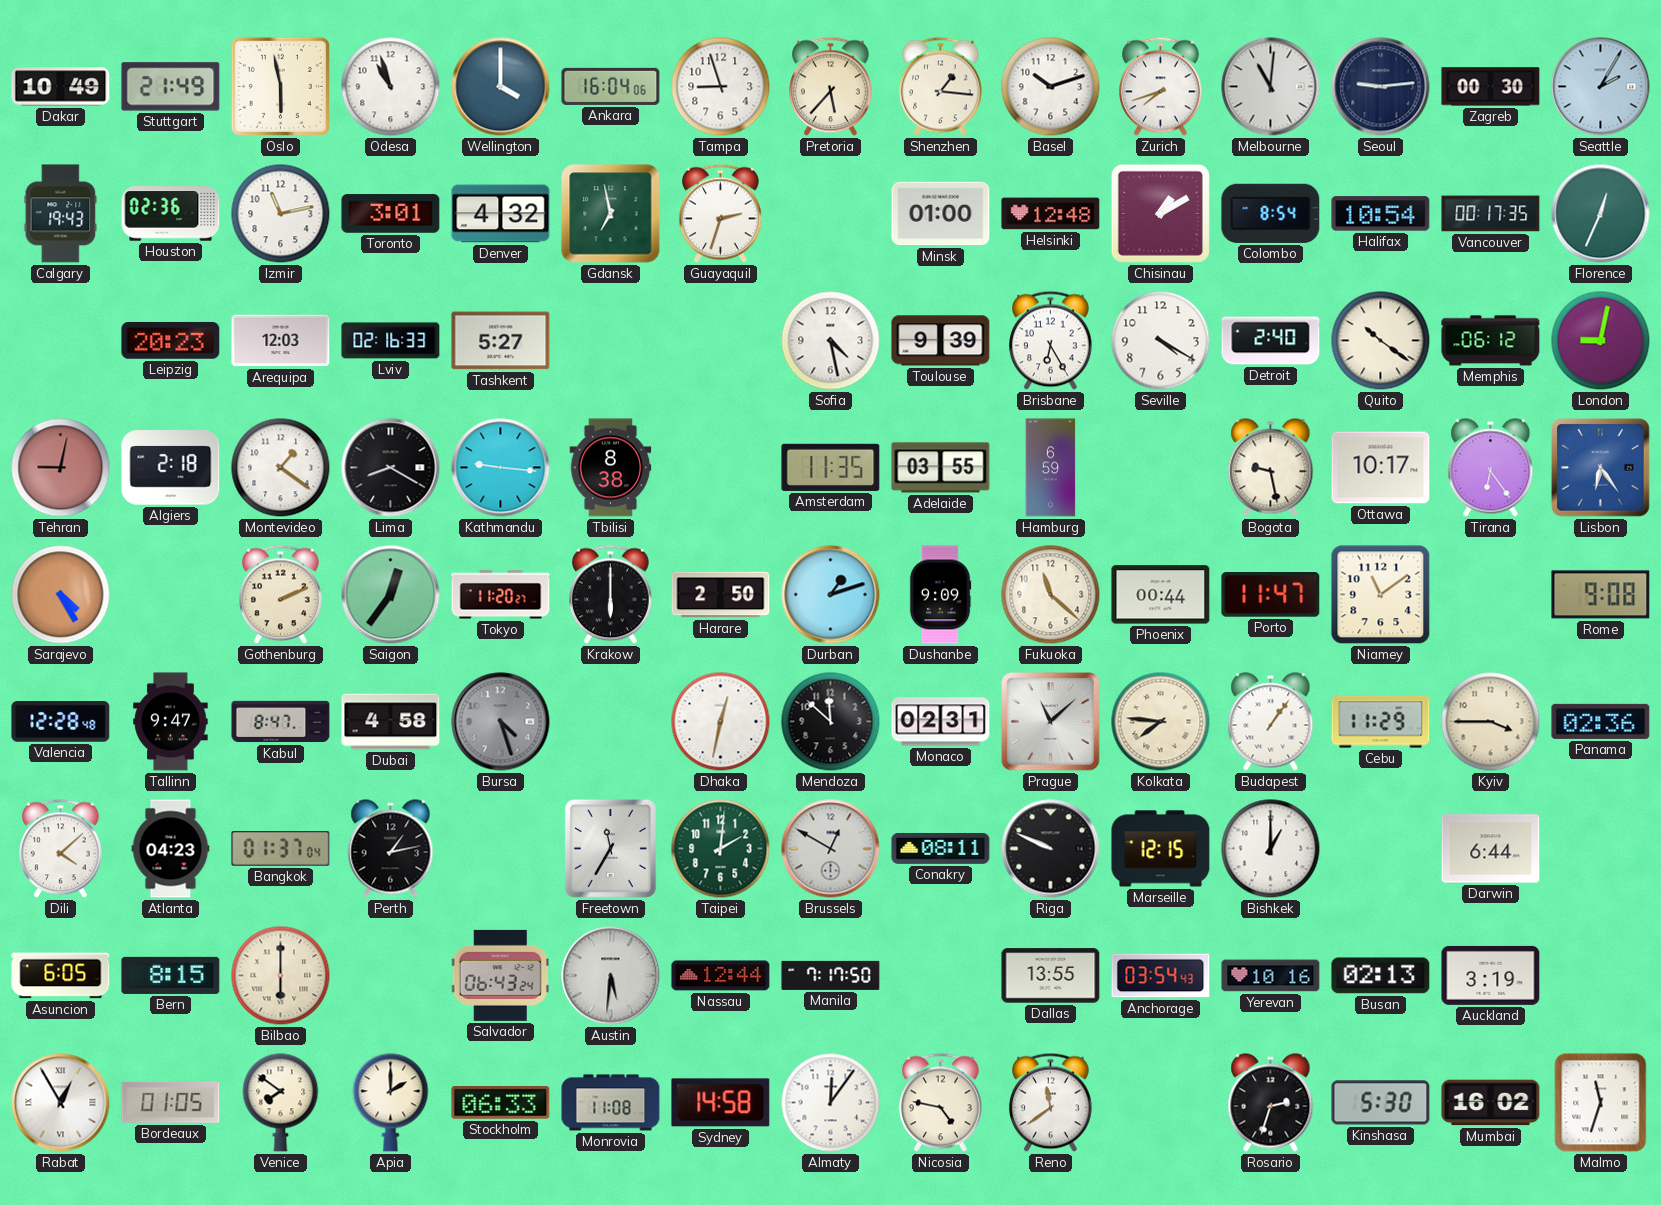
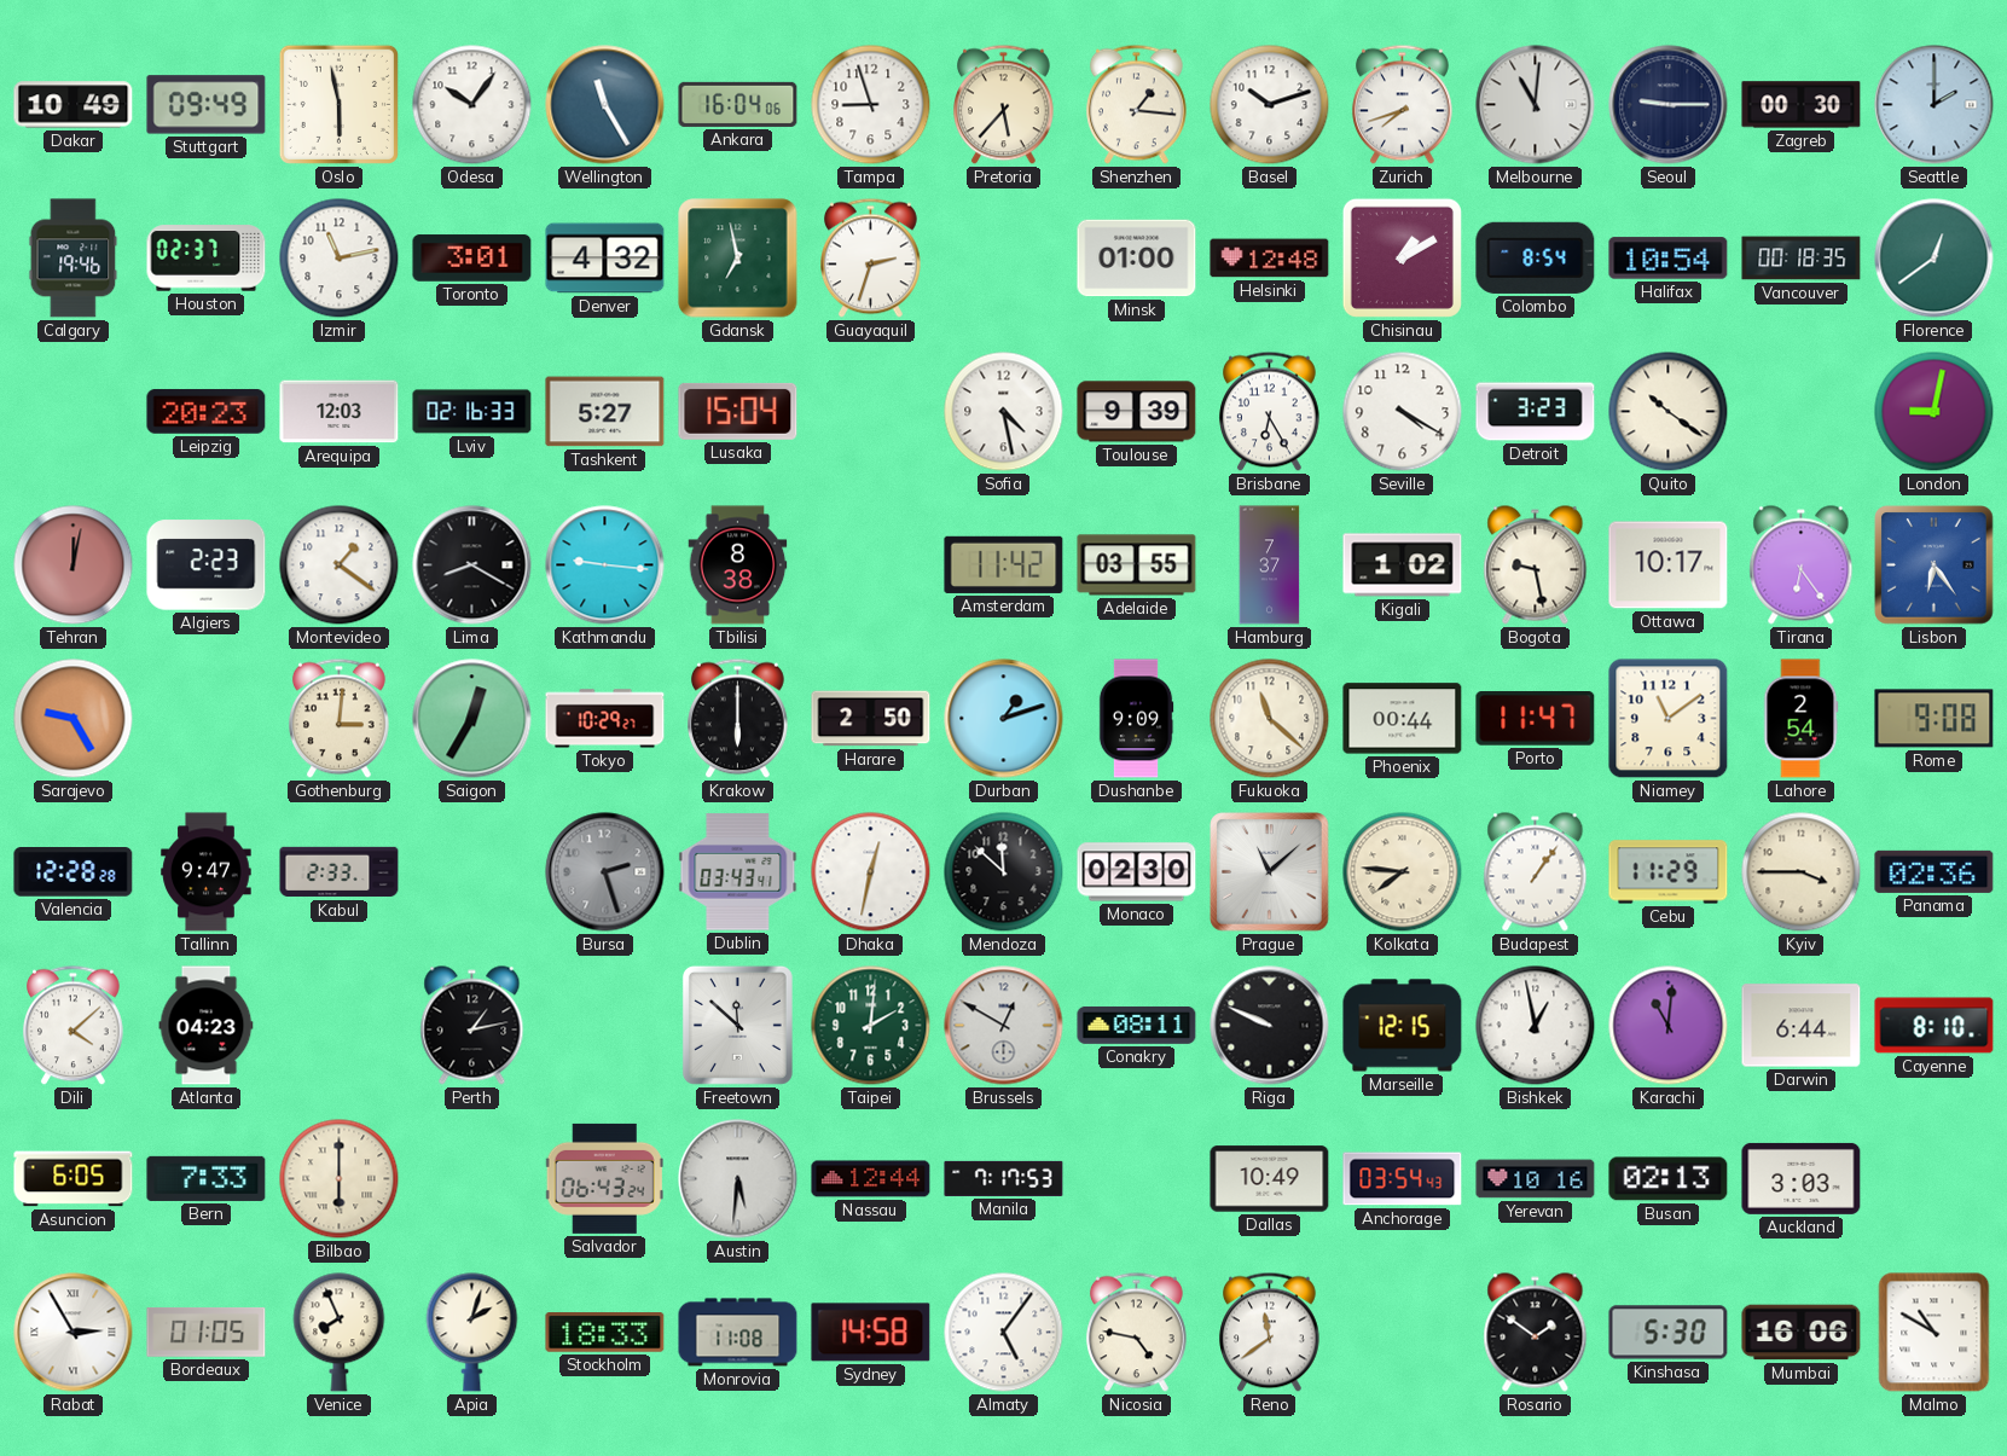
Stuttgart: 21:49 -> 09:49
Odesa: 10:57 -> 10:06
Wellington: 4:00 -> 11:25
Seoul: 9:14 -> 9:15
Seattle: 2:05 -> 2:00
Calgary: 19:43 -> 19:46
Houston: 02:36 -> 02:37
Vancouver: 00:17 -> 00:18
Florence: 12:34 -> 12:39
Lusaka: none -> 15:04
Detroit: 2:40 -> 3:23
Memphis: 06:12 -> none
Tehran: 9:02 -> 12:02
Algiers: 2:18 -> 2:23
Amsterdam: 11:35 -> 11:42
Hamburg: 6:59 -> 7:37
Kigali: none -> 1:02
Sarajevo: 4:25 -> 9:25
Gothenburg: 2:11 -> 3:01
Saigon: 12:36 -> 12:35
Tokyo: 11:20 -> 10:29
Lahore: none -> 2:54
Valencia: 12:28:48 -> 12:28:28
Kabul: 8:47 -> 2:33
Dubai: 4:58 -> none
Bursa: 4:27 -> 2:27
Dublin: none -> 03:43
Monaco: 02:31 -> 02:30
Bangkok: 01:37 -> none
Freetown: 11:35 -> 11:52
Bishkek: 1:00 -> 12:58
Karachi: none -> 11:01
Cayenne: none -> 8:10
Bern: 8:15 -> 7:33
Manila: 7:17:50 -> 7:17:53
Dallas: 13:55 -> 10:49
Auckland: 3:19 -> 3:03
Rabat: 12:55 -> 2:55
Venice: 7:51 -> 7:56
Apia: 2:00 -> 2:03
Stockholm: 06:33 -> 18:33
Almaty: 12:06 -> 5:06
Rosario: 2:33 -> 1:51
Mumbai: 16:02 -> 16:06
Malmo: 11:33 -> 10:50
